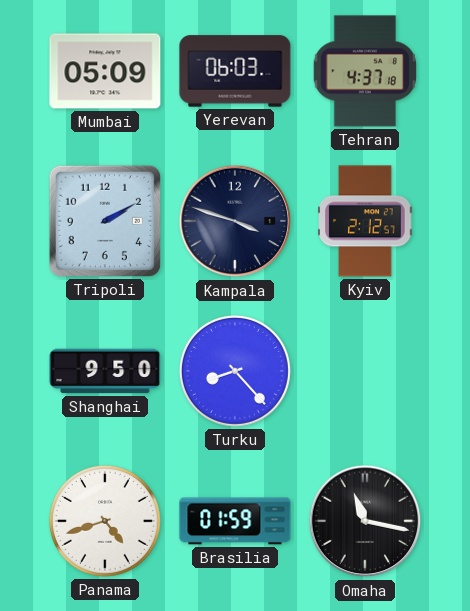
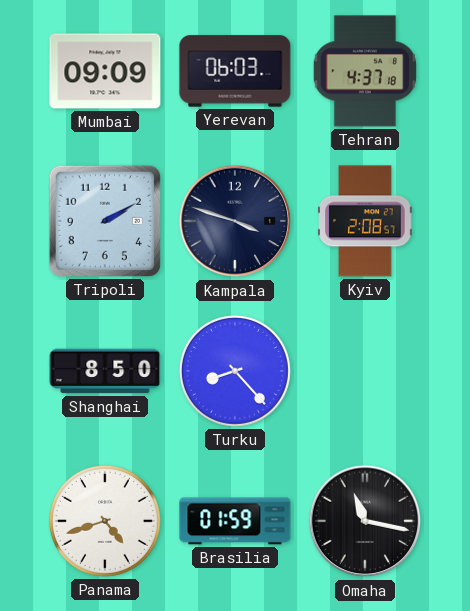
Mumbai: 05:09 -> 09:09
Kyiv: 2:12 -> 2:08
Shanghai: 9:50 -> 8:50
